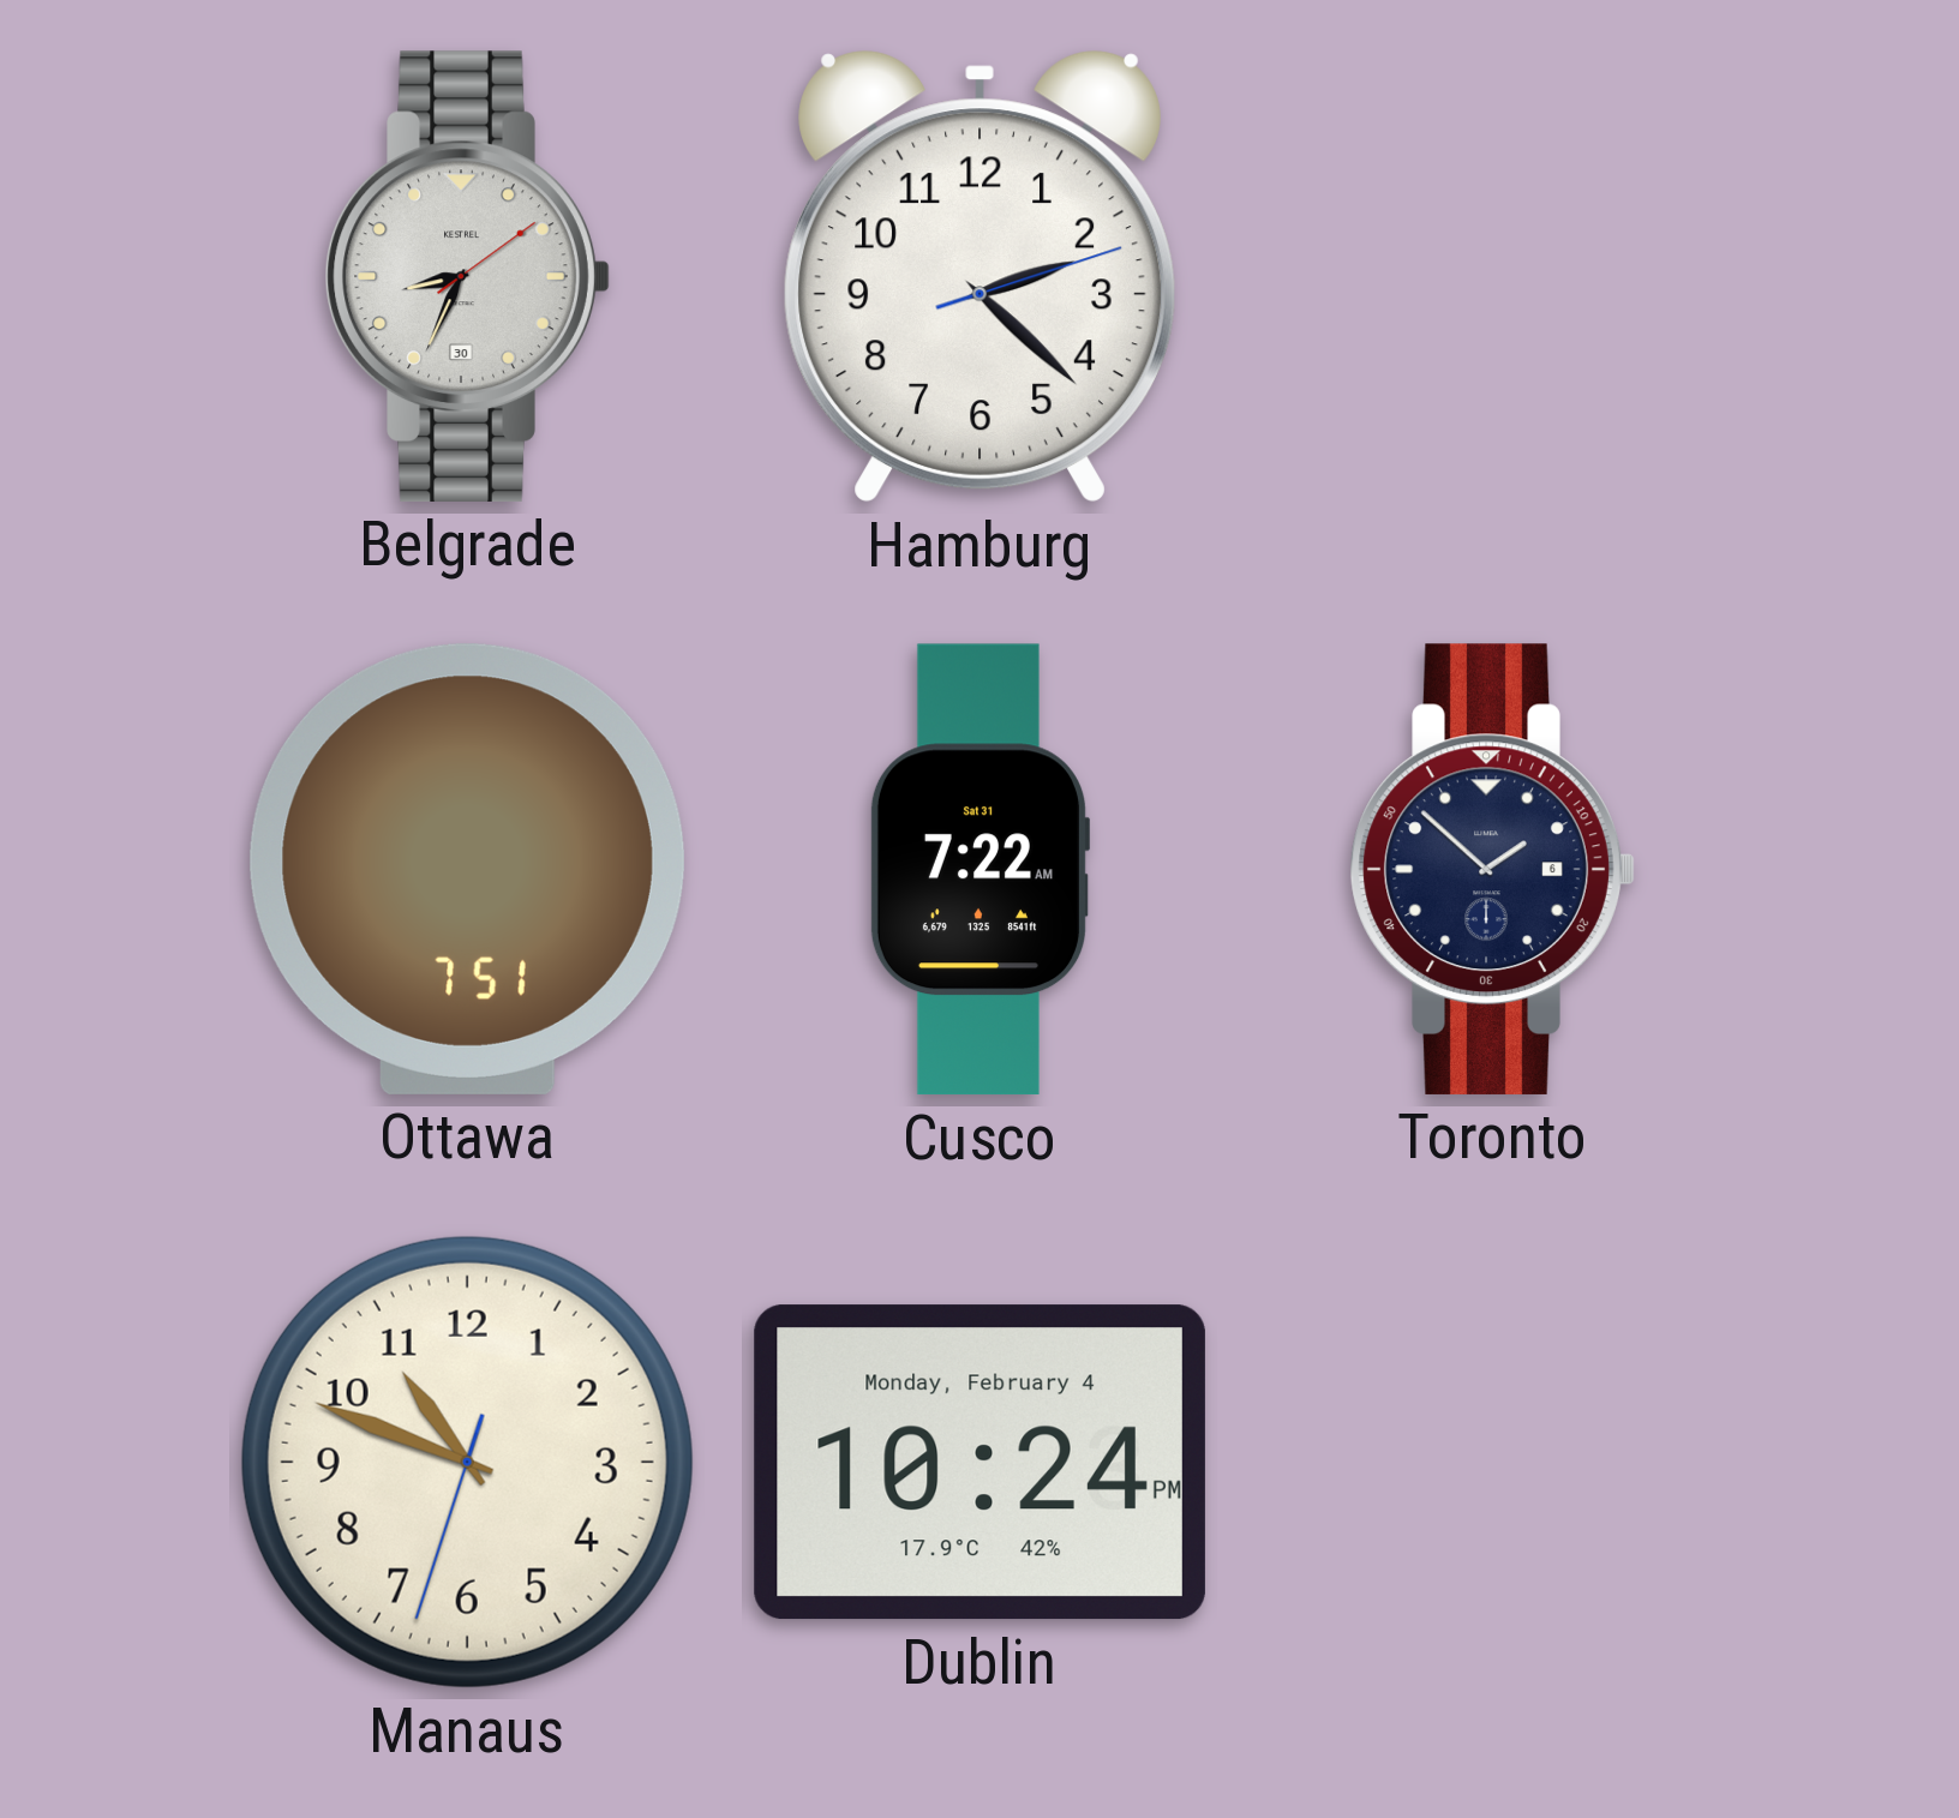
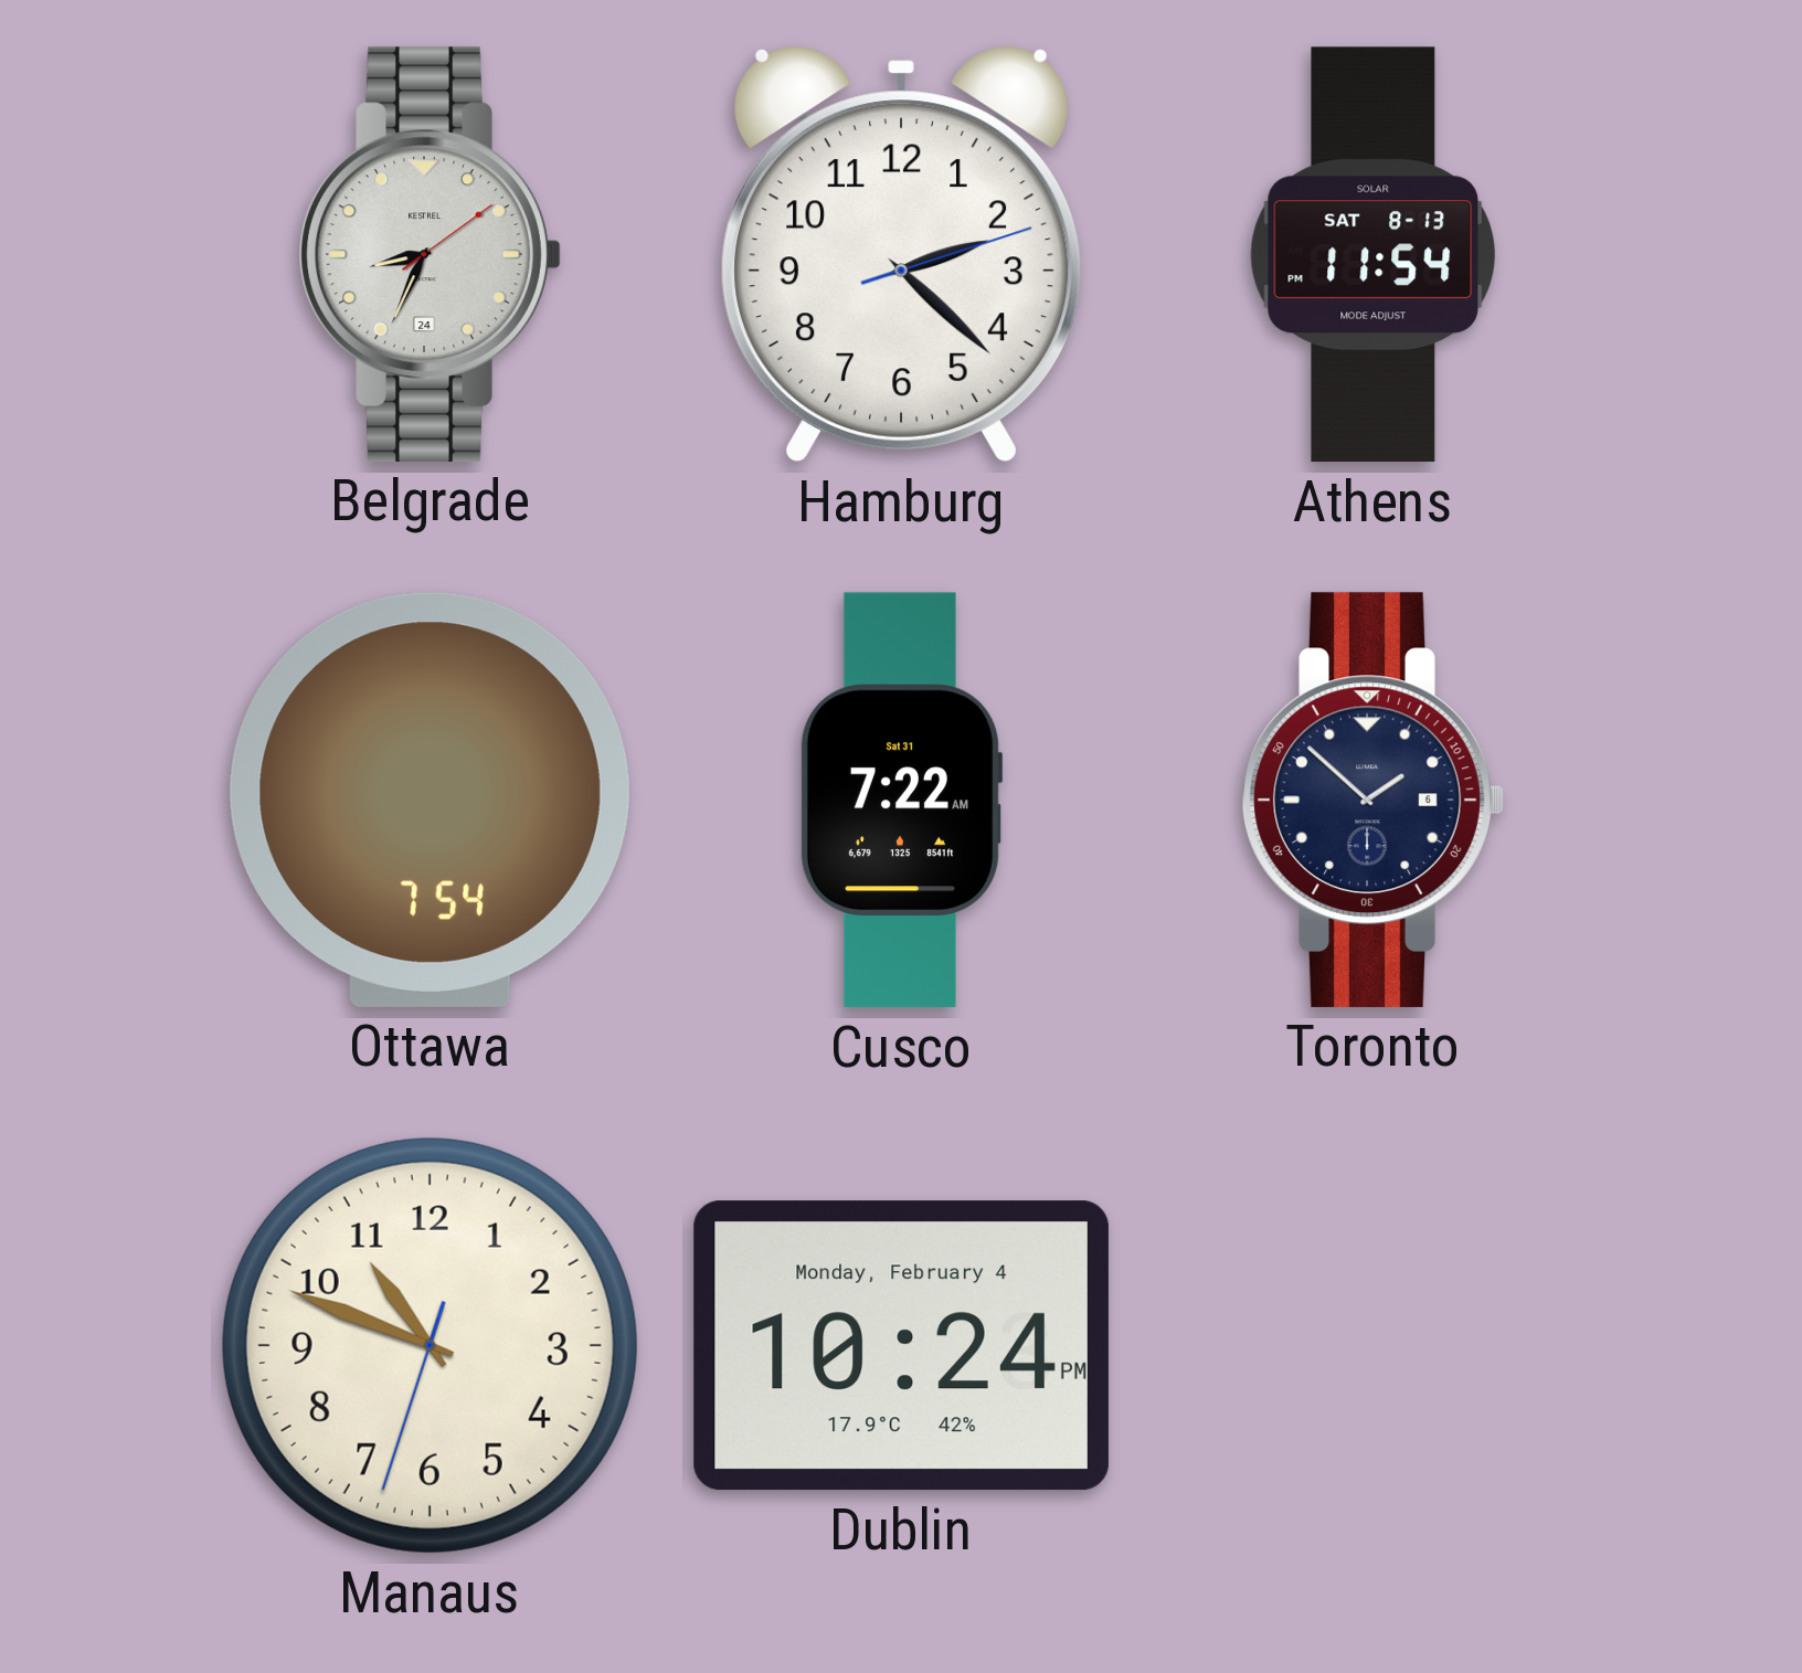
Belgrade date: 30 -> 24
Athens: none -> 11:54
Ottawa: 7:51 -> 7:54
